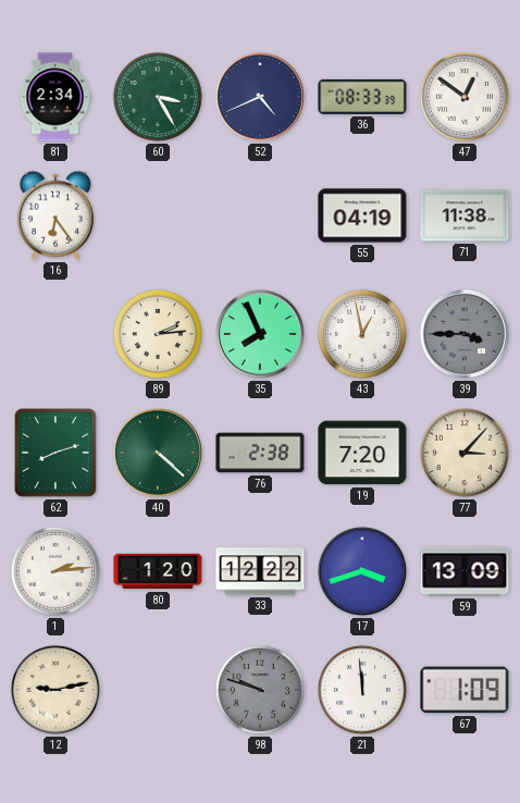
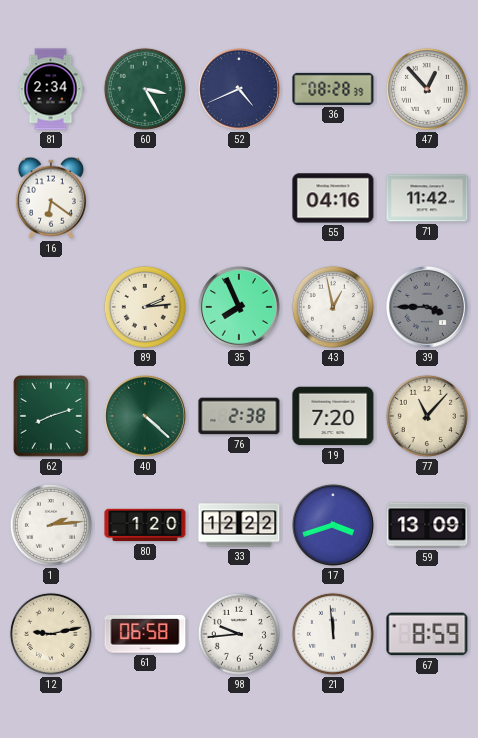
36: 08:33 -> 08:28
47: 12:51 -> 12:53
16: 6:24 -> 6:21
55: 04:19 -> 04:16
71: 11:38 -> 11:42
77: 3:07 -> 11:07
61: none -> 06:58
98: 9:48 -> 9:44
98 dial: grey -> white
67: 1:09 -> 8:59
